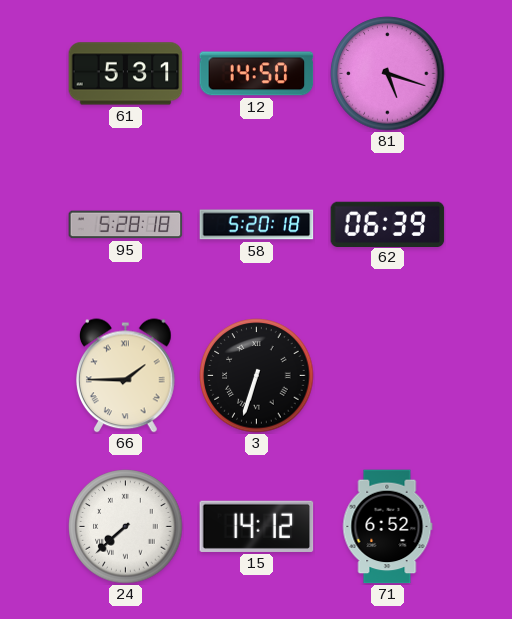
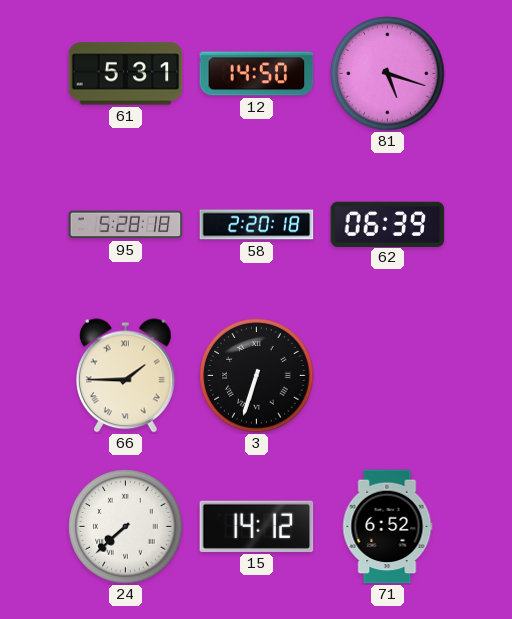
58: 5:20 -> 2:20
